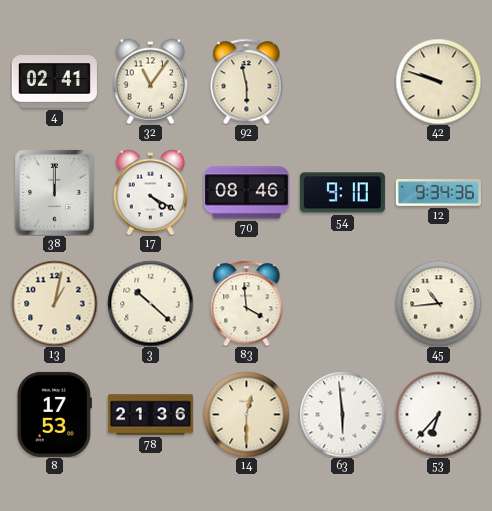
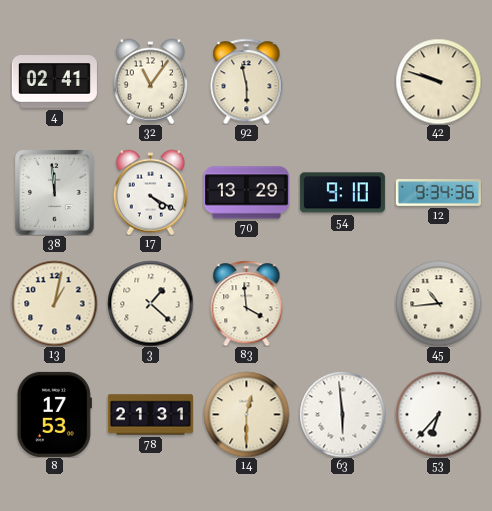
38: 12:00 -> 11:59
70: 08:46 -> 13:29
3: 10:22 -> 1:22
78: 21:36 -> 21:31
